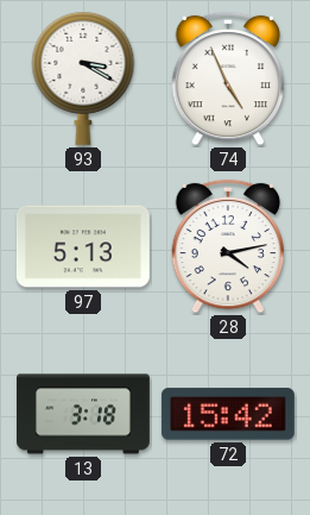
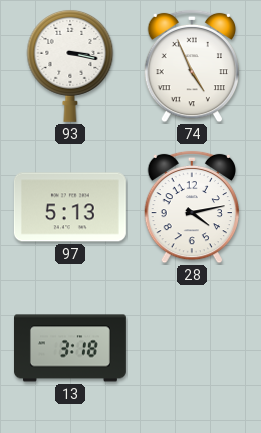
93: 3:20 -> 3:17
72: 15:42 -> none
